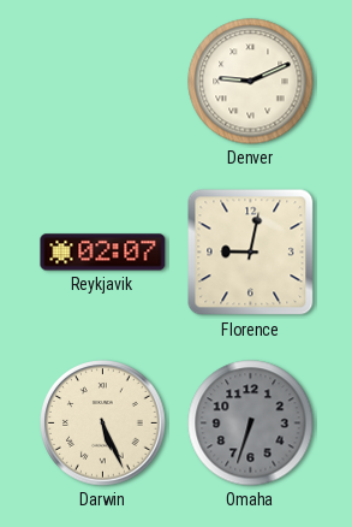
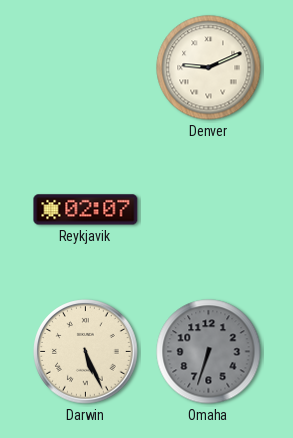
Florence: 9:02 -> none
